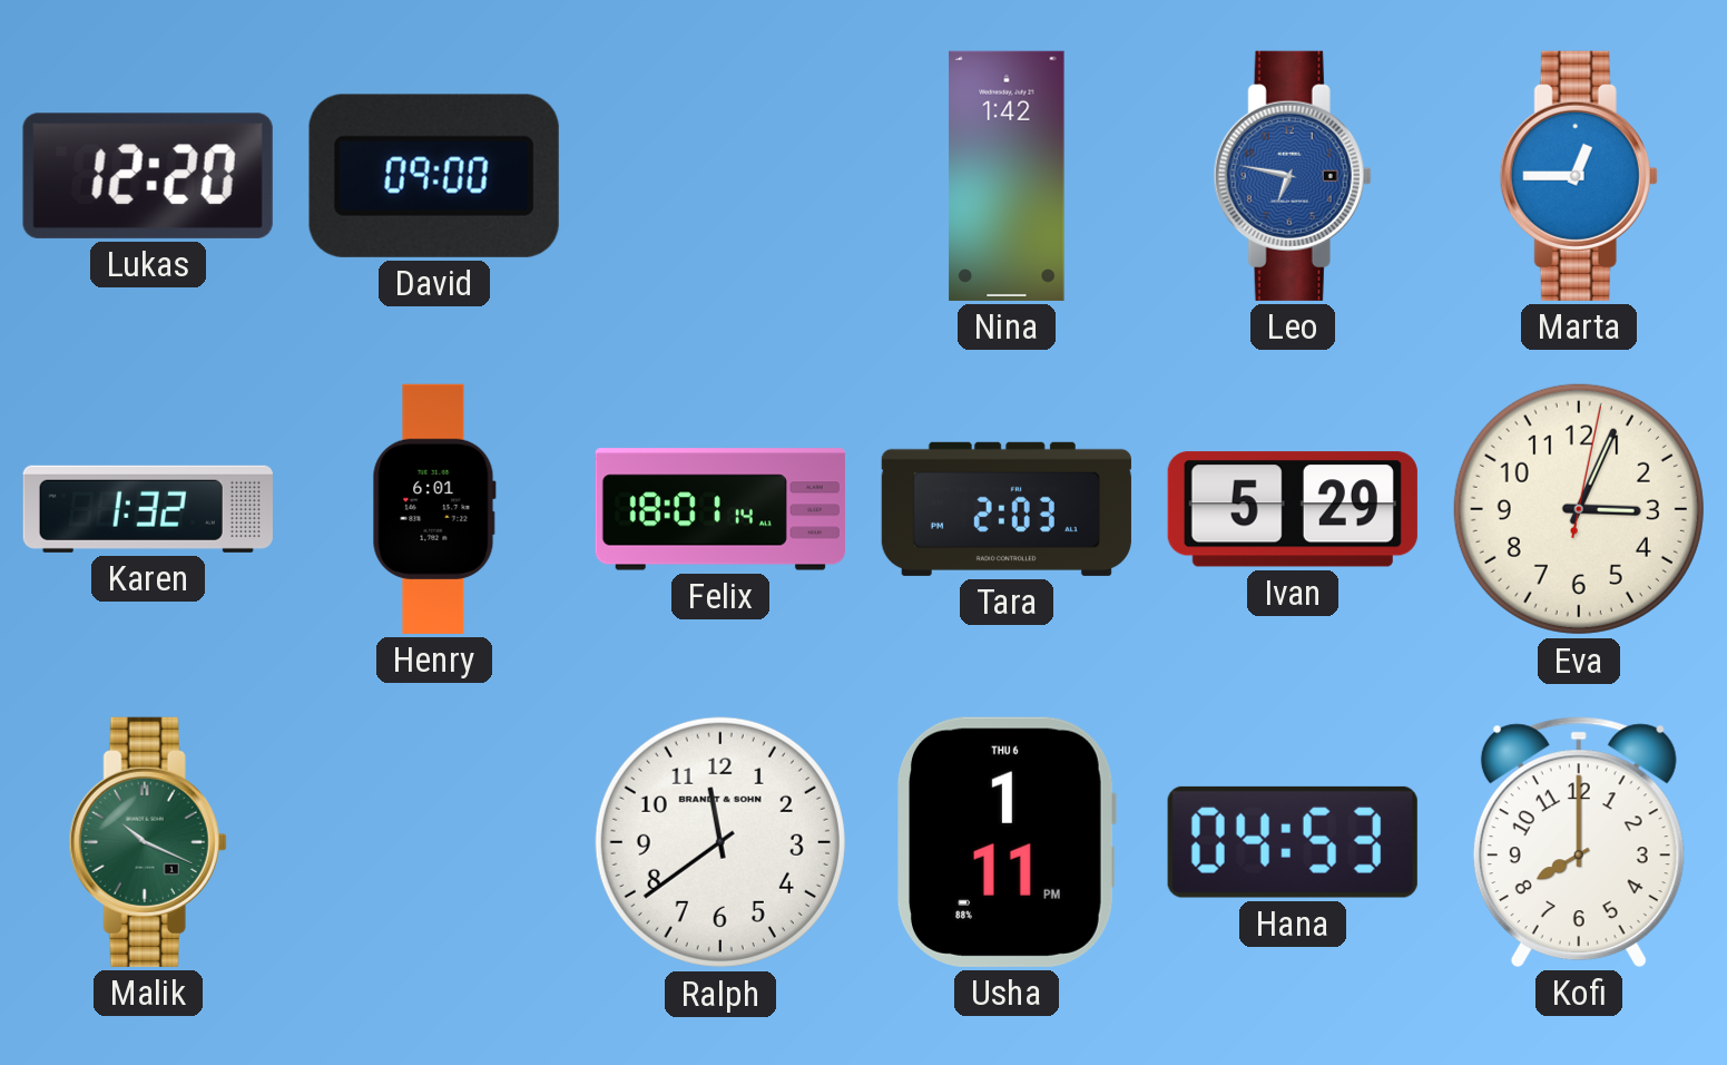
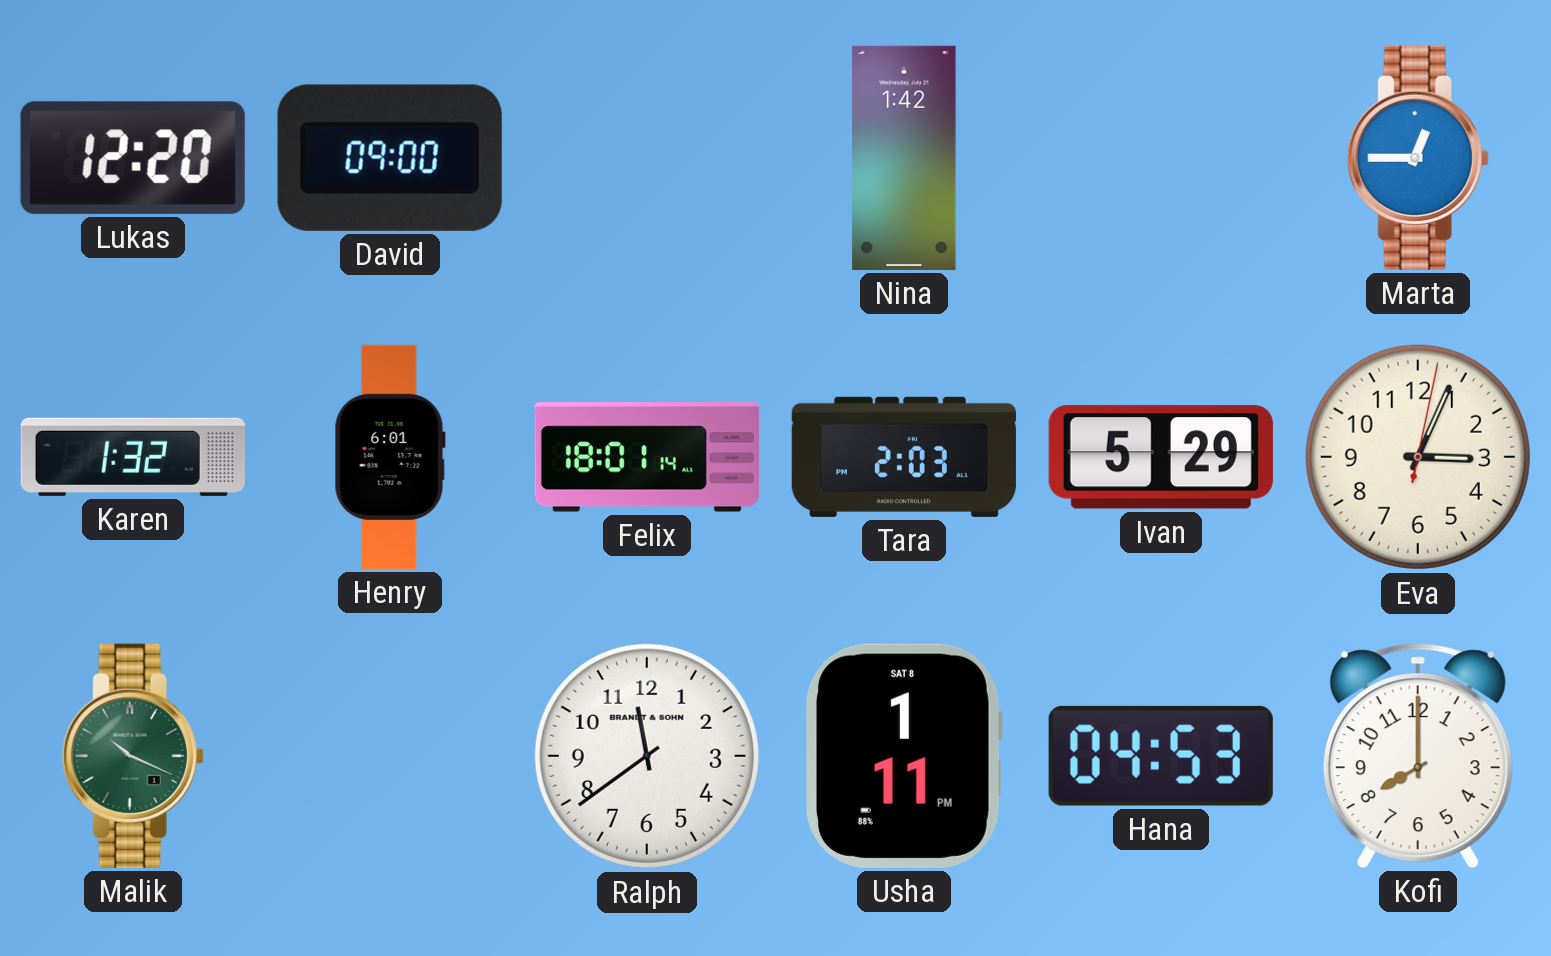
Leo: 6:47 -> none
Usha date: THU 6 -> SAT 8
